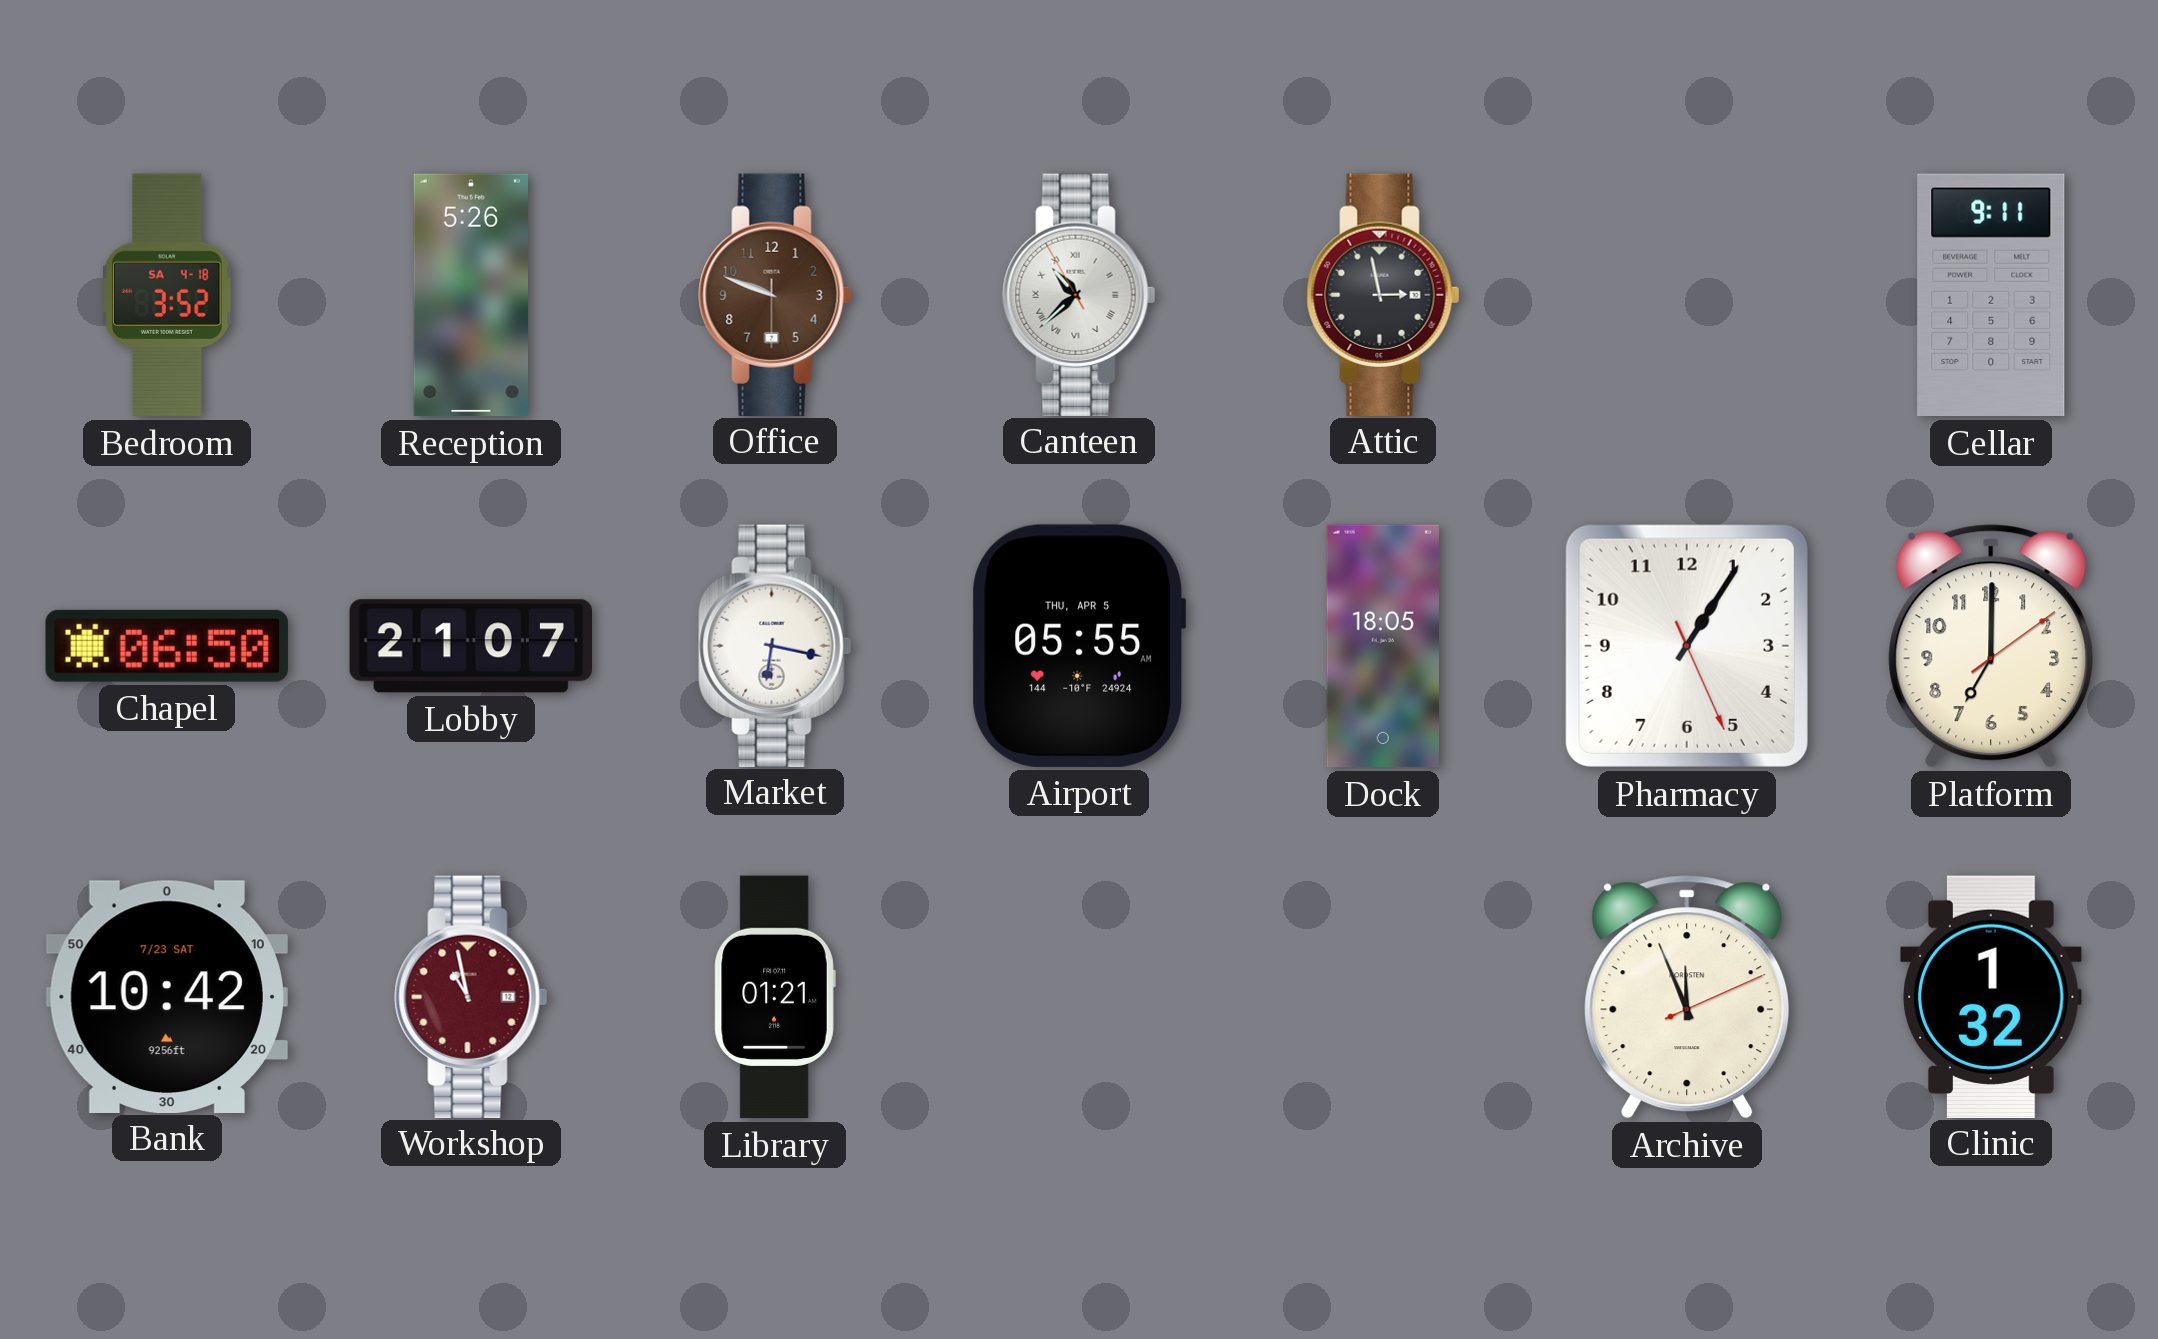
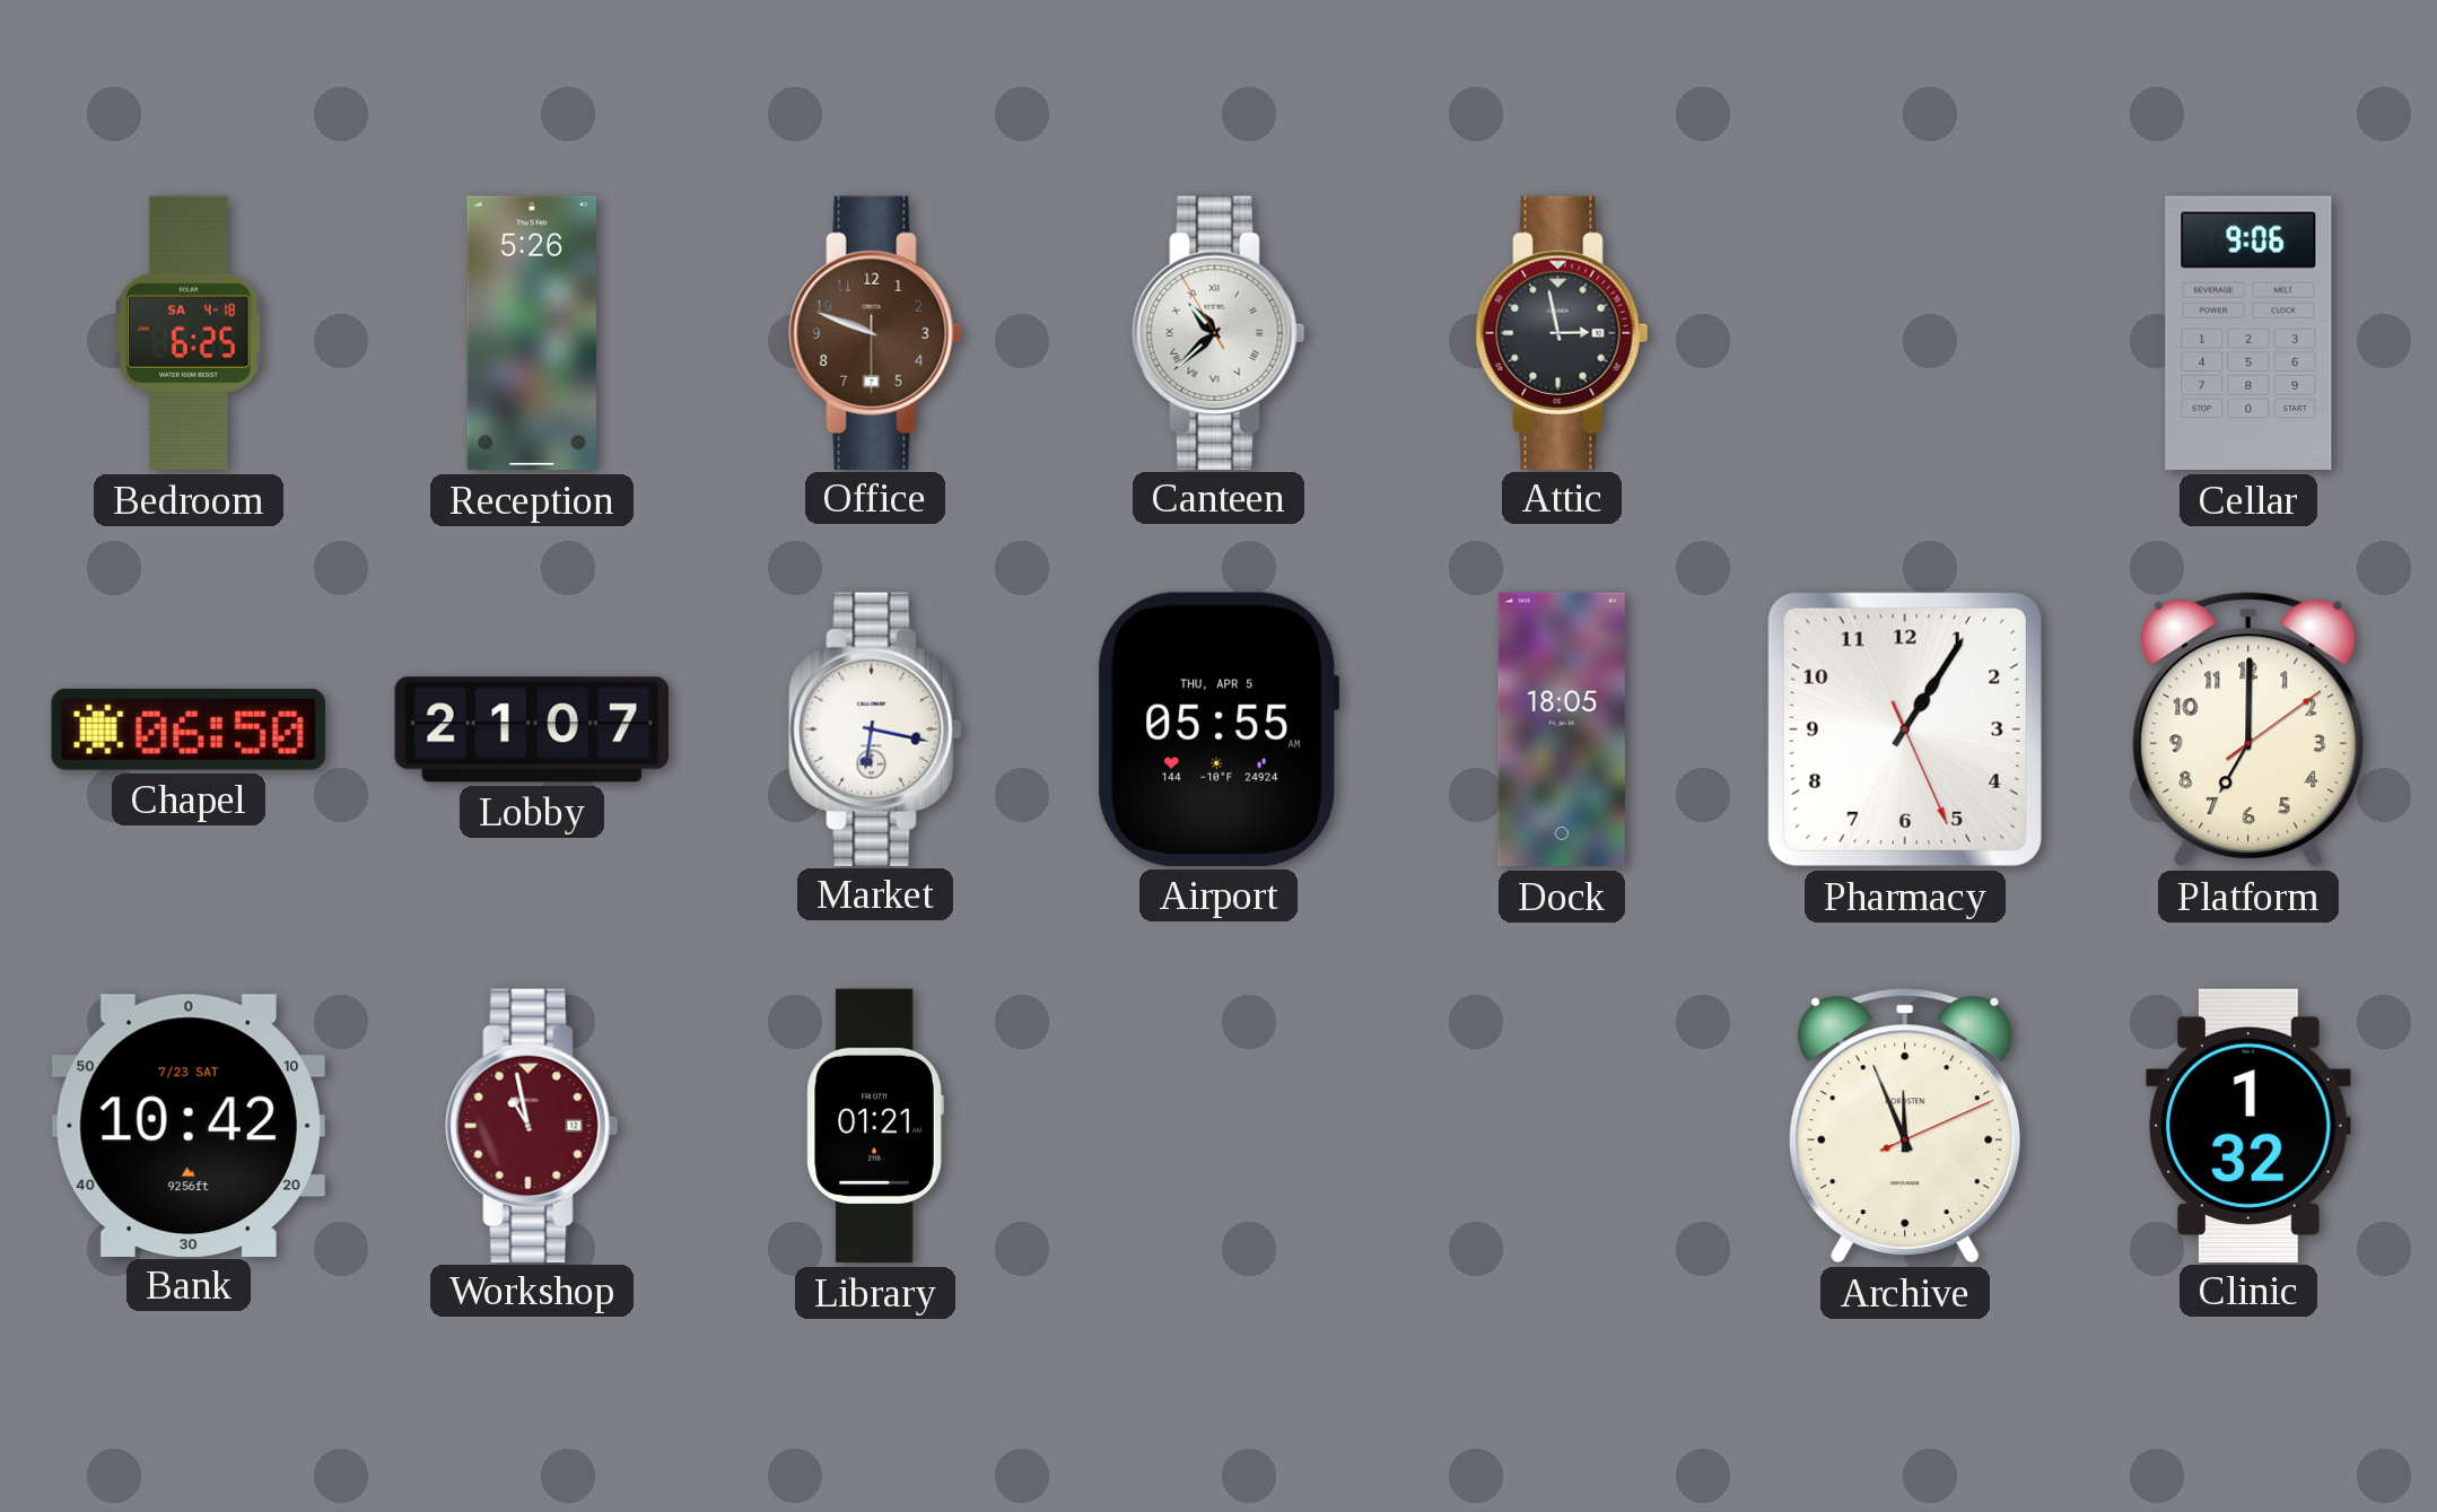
Bedroom: 3:52 -> 6:25
Cellar: 9:11 -> 9:06
